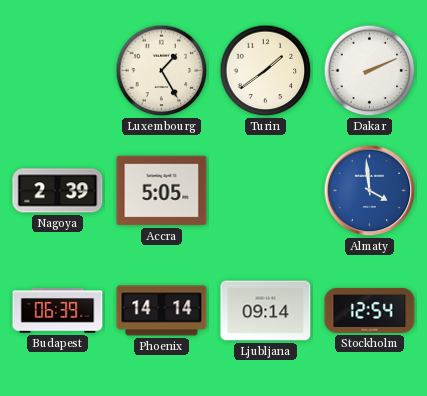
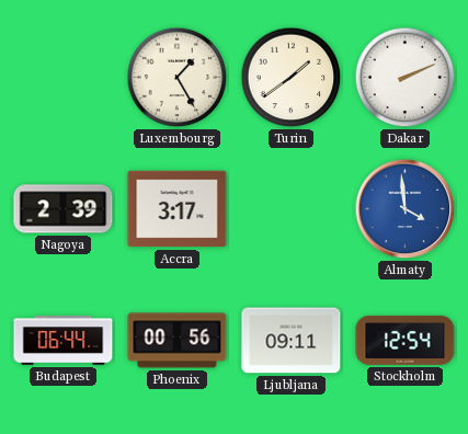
Accra: 5:05 -> 3:17
Budapest: 06:39 -> 06:44
Phoenix: 14:14 -> 00:56
Ljubljana: 09:14 -> 09:11
